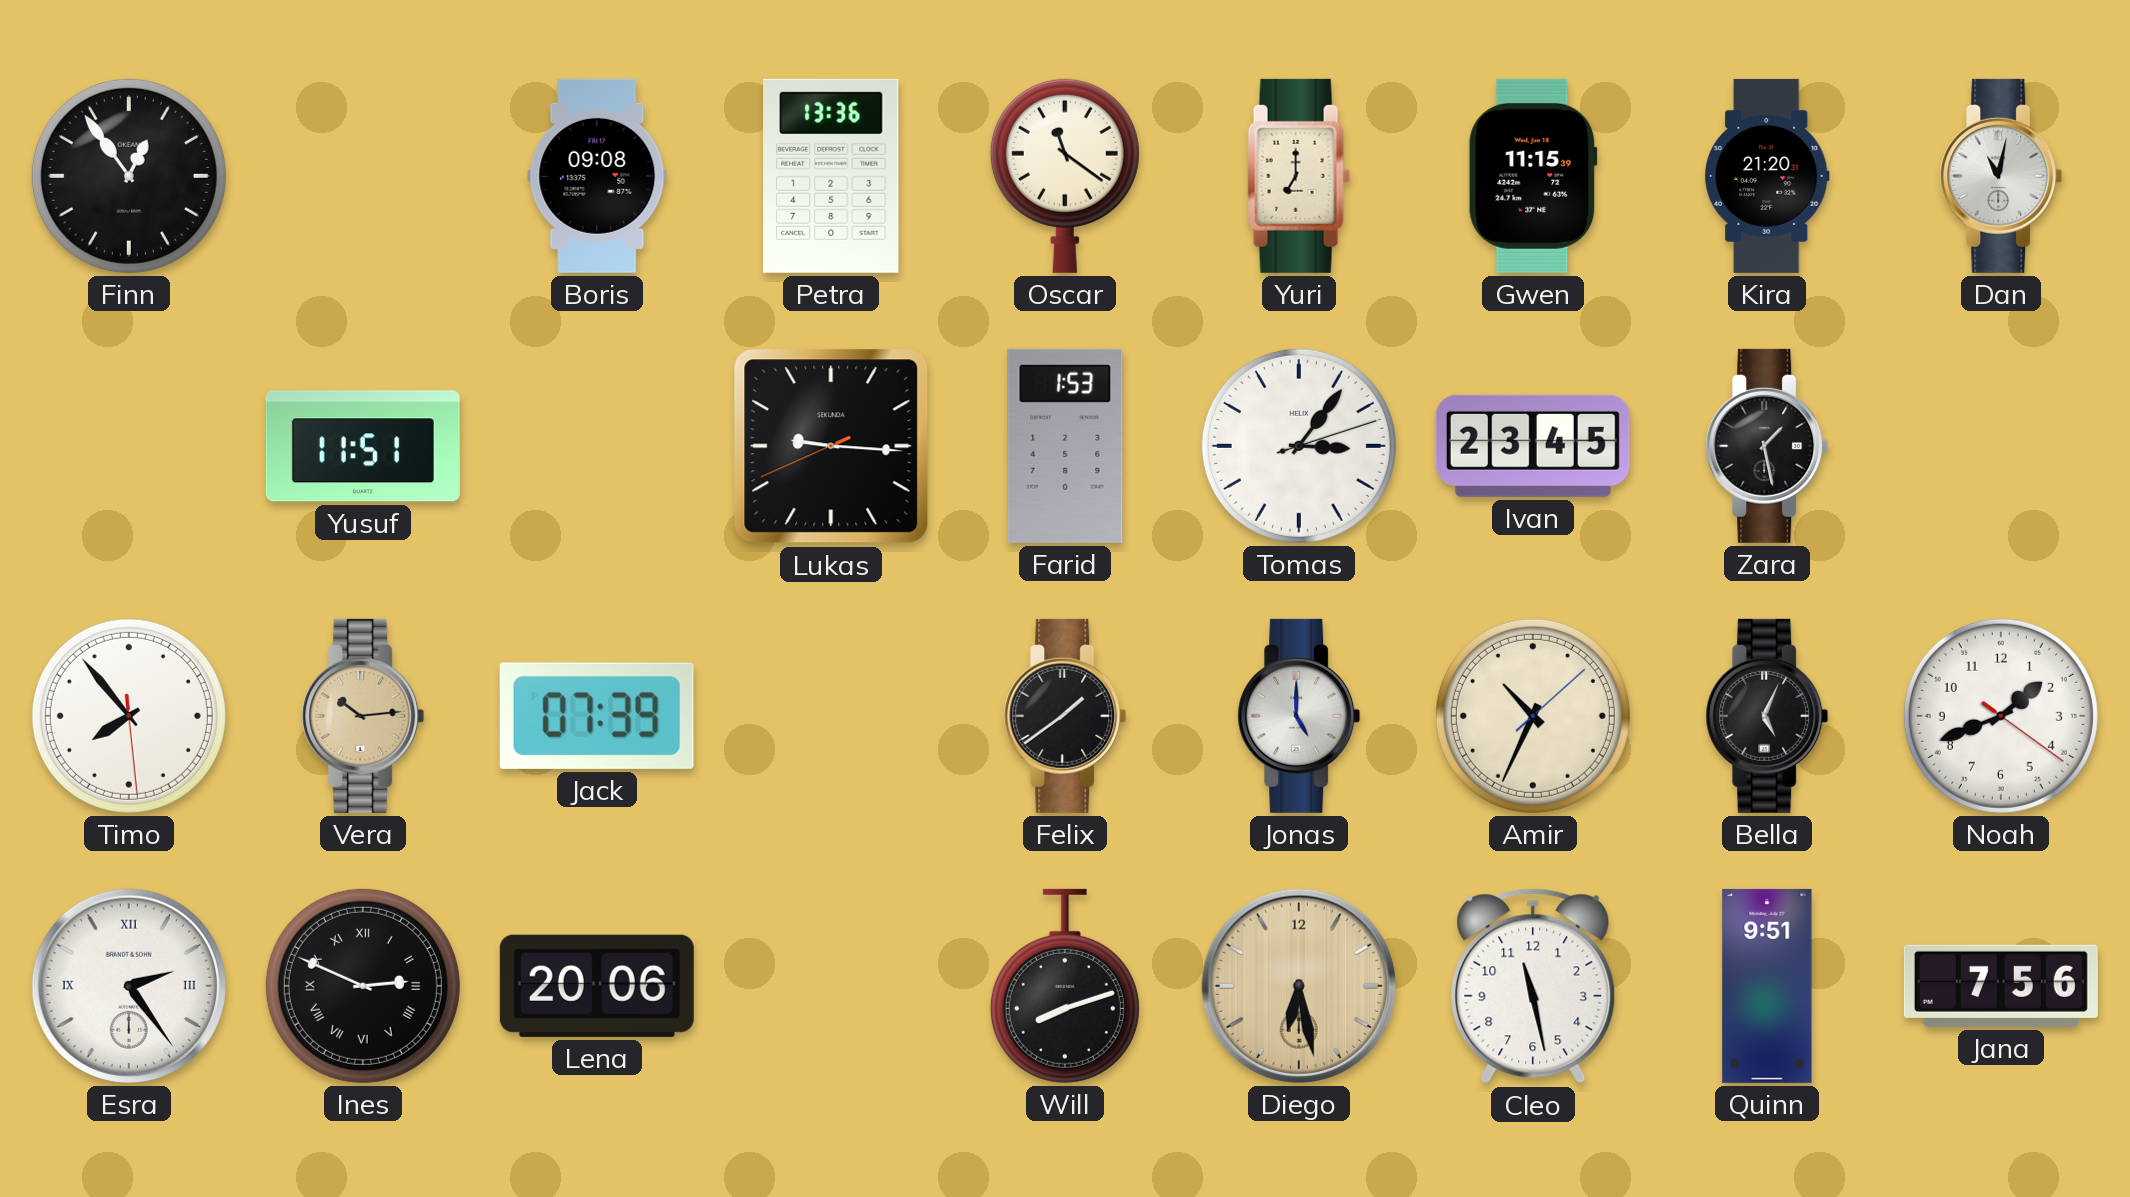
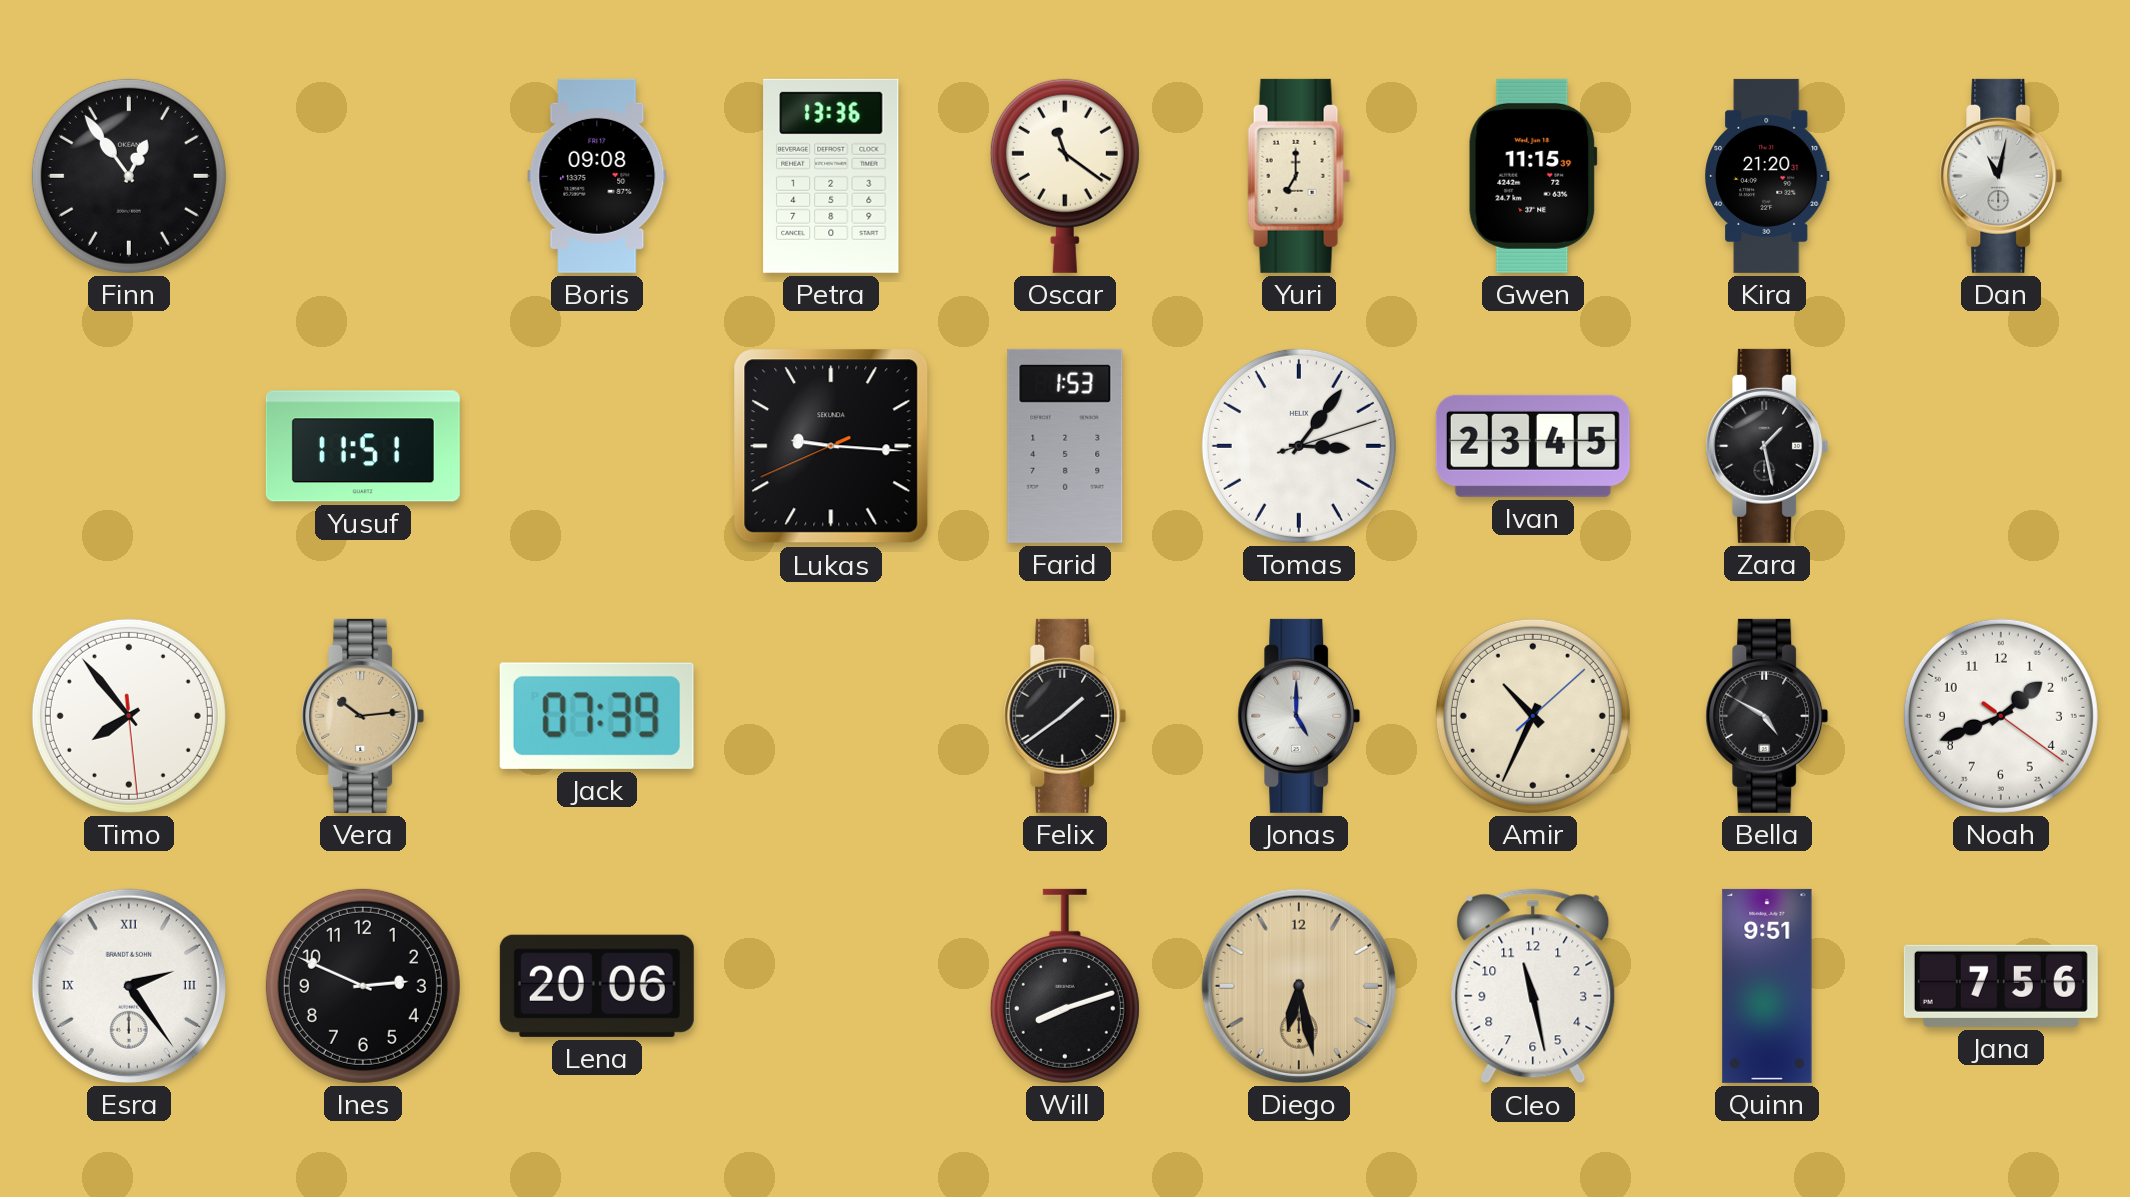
Bella: 5:04 -> 4:50
Ines numerals: Roman -> Arabic
